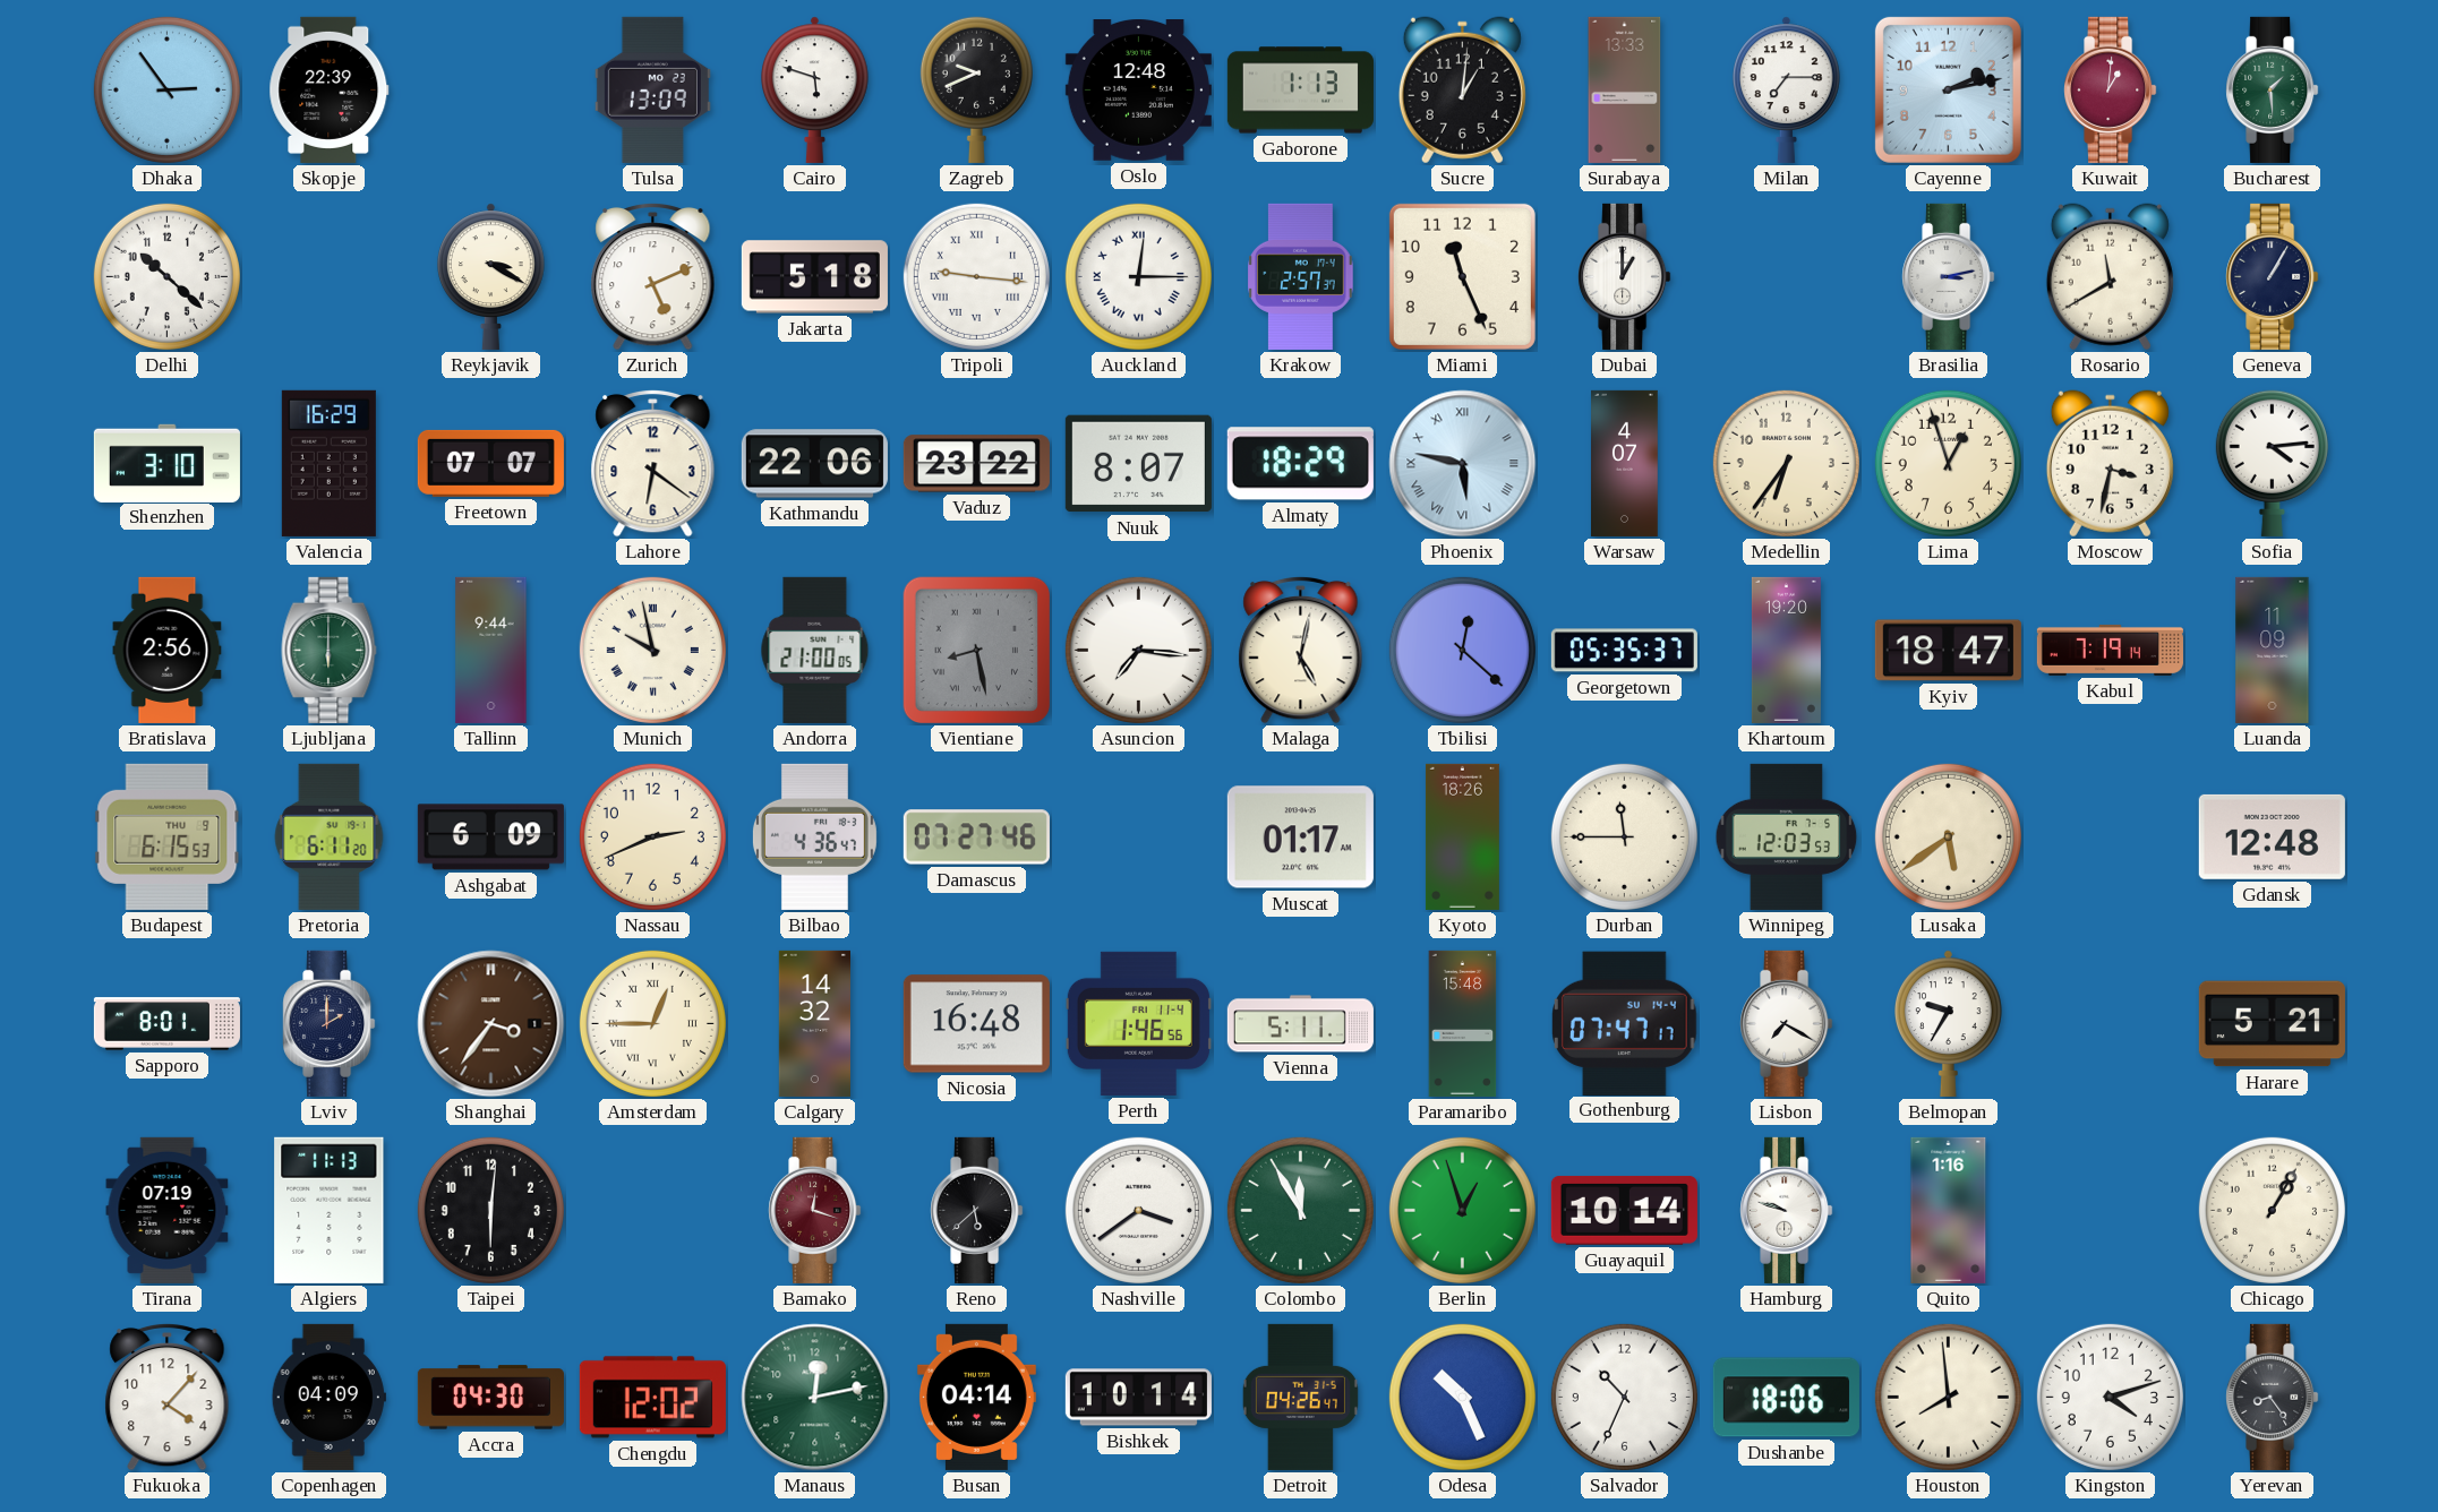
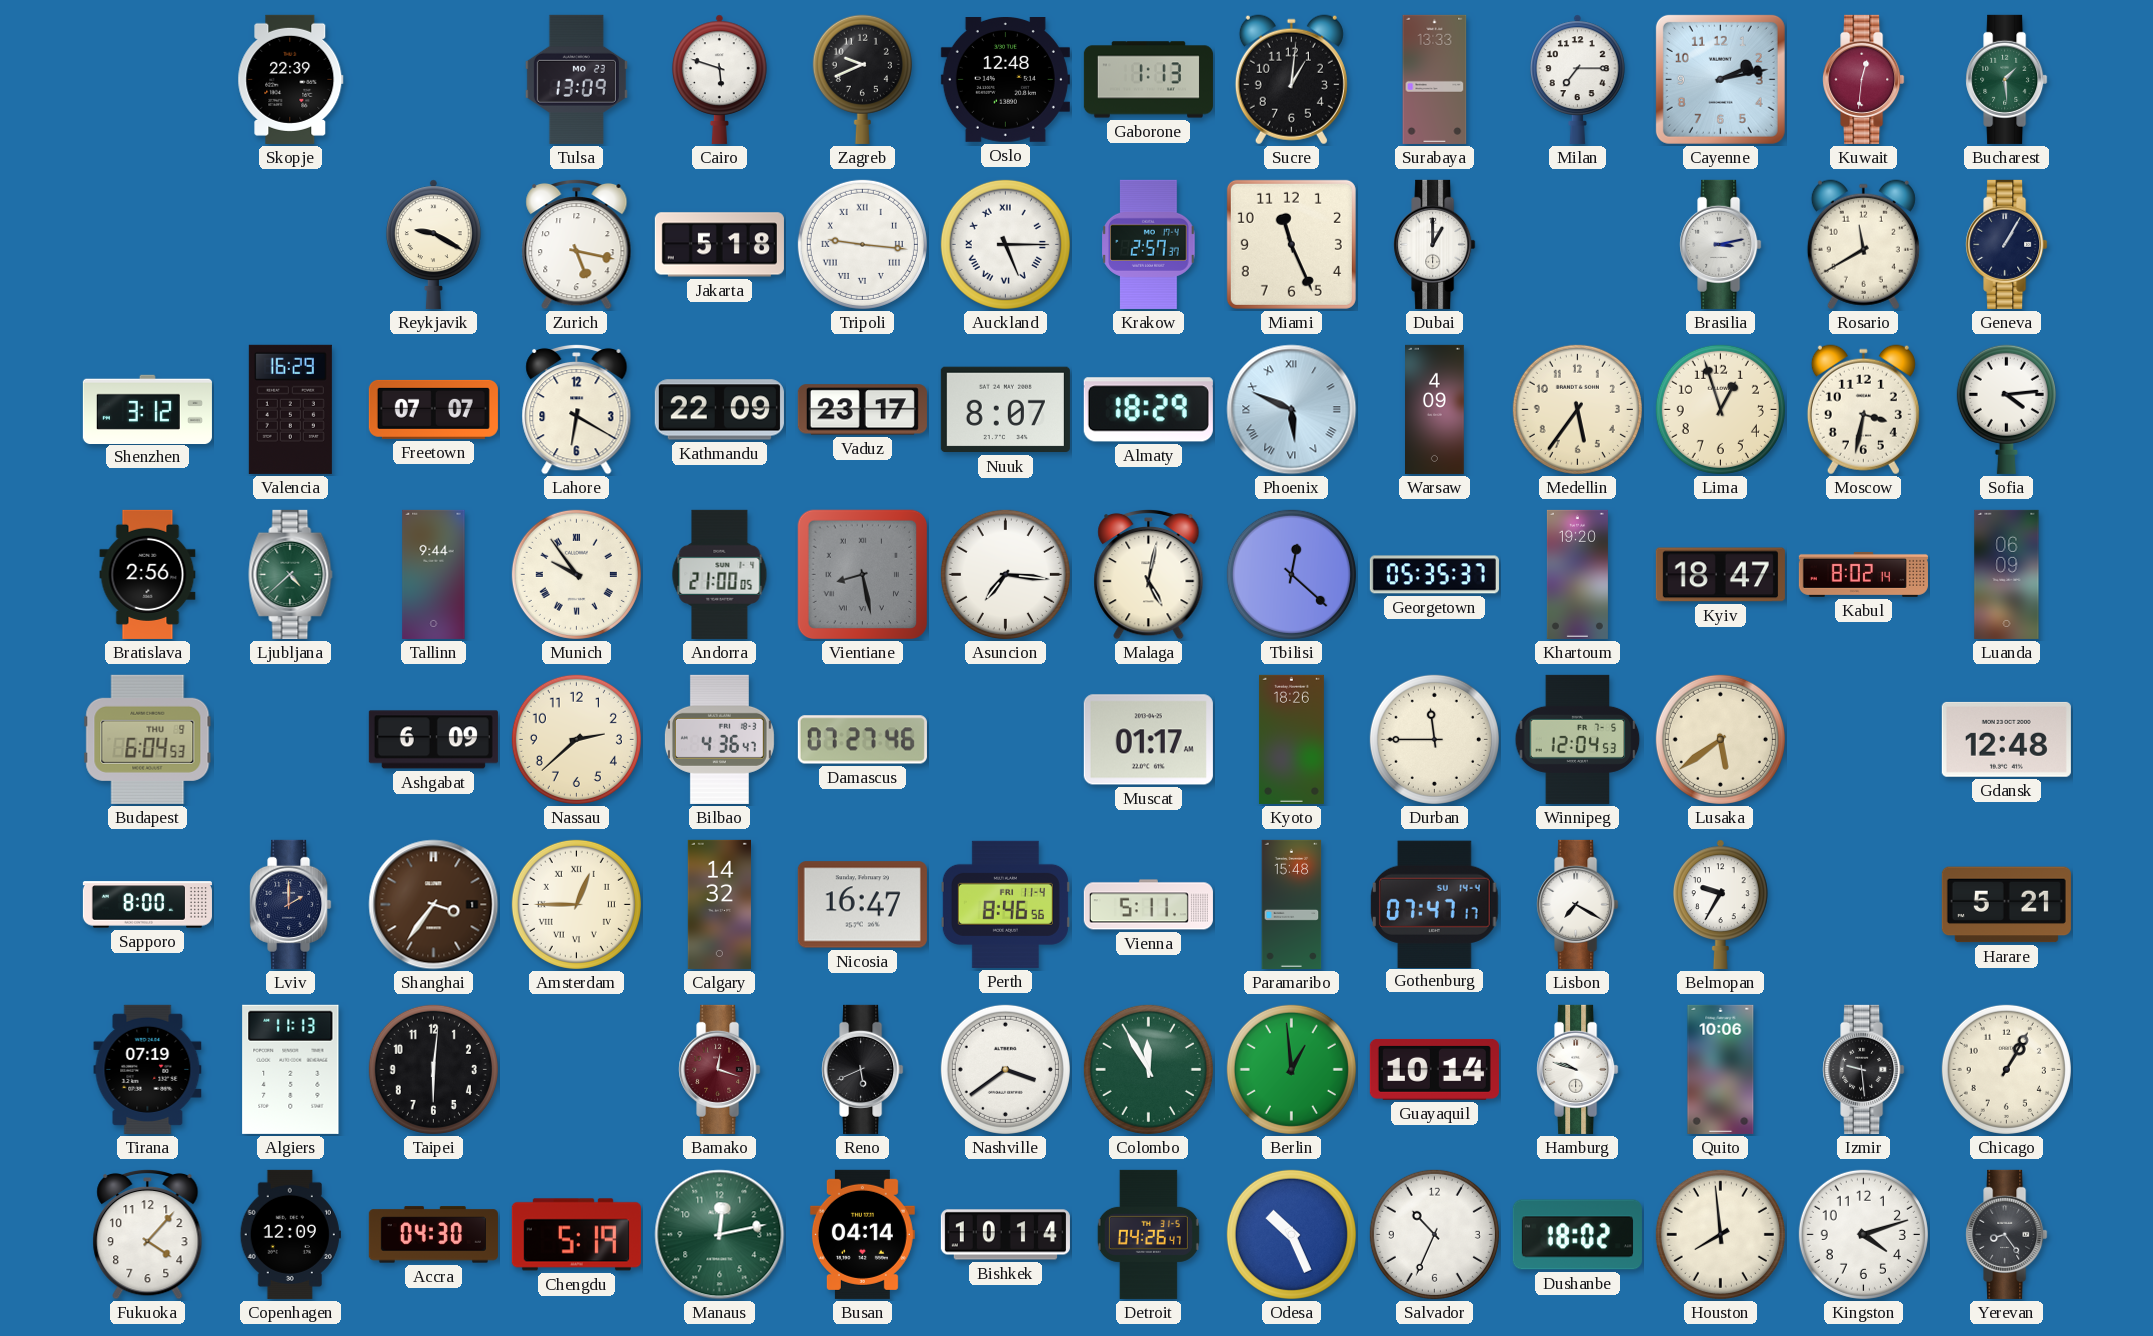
Dhaka: 2:54 -> none
Kuwait: 1:01 -> 12:31
Delhi: 10:22 -> none
Reykjavik: 3:20 -> 9:20
Zurich: 5:11 -> 5:17
Auckland: 12:15 -> 5:15
Shenzhen: 3:10 -> 3:12
Lahore: 6:21 -> 6:20
Kathmandu: 22:06 -> 22:09
Vaduz: 23:22 -> 23:17
Phoenix: 5:47 -> 5:49
Warsaw: 4:07 -> 4:09
Medellin: 6:36 -> 5:36
Ljubljana: 6:00 -> 4:38
Munich: 9:58 -> 9:54
Kabul: 7:19 -> 8:02
Luanda: 11:09 -> 06:09
Budapest: 6:15 -> 6:04
Pretoria: 6:11 -> none
Nassau: 2:41 -> 2:38
Winnipeg: 12:03 -> 12:04
Sapporo: 8:01 -> 8:00
Nicosia: 16:48 -> 16:47
Perth: 1:46 -> 8:46
Reno: 5:38 -> 5:41
Berlin: 12:57 -> 12:59
Quito: 1:16 -> 10:06
Izmir: none -> 9:29
Copenhagen: 04:09 -> 12:09
Chengdu: 12:02 -> 5:19
Dushanbe: 18:06 -> 18:02
